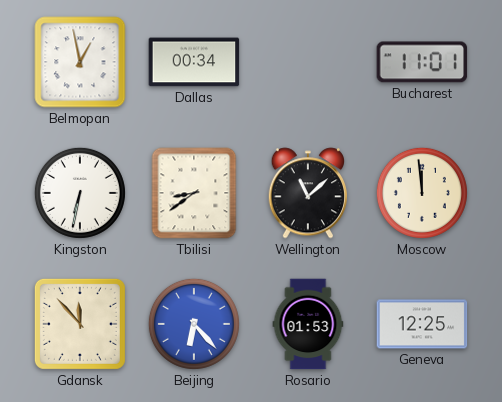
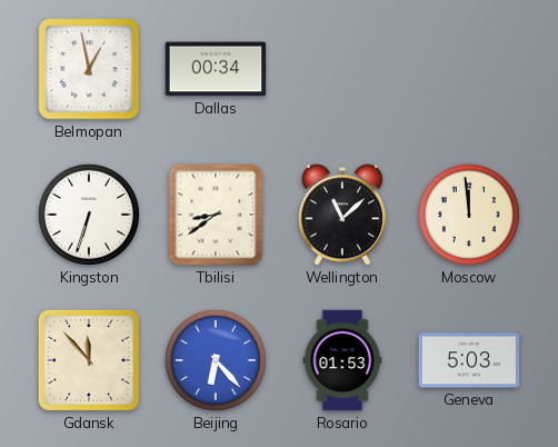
Bucharest: 11:01 -> none
Kingston: 6:32 -> 6:33
Geneva: 12:25 -> 5:03
